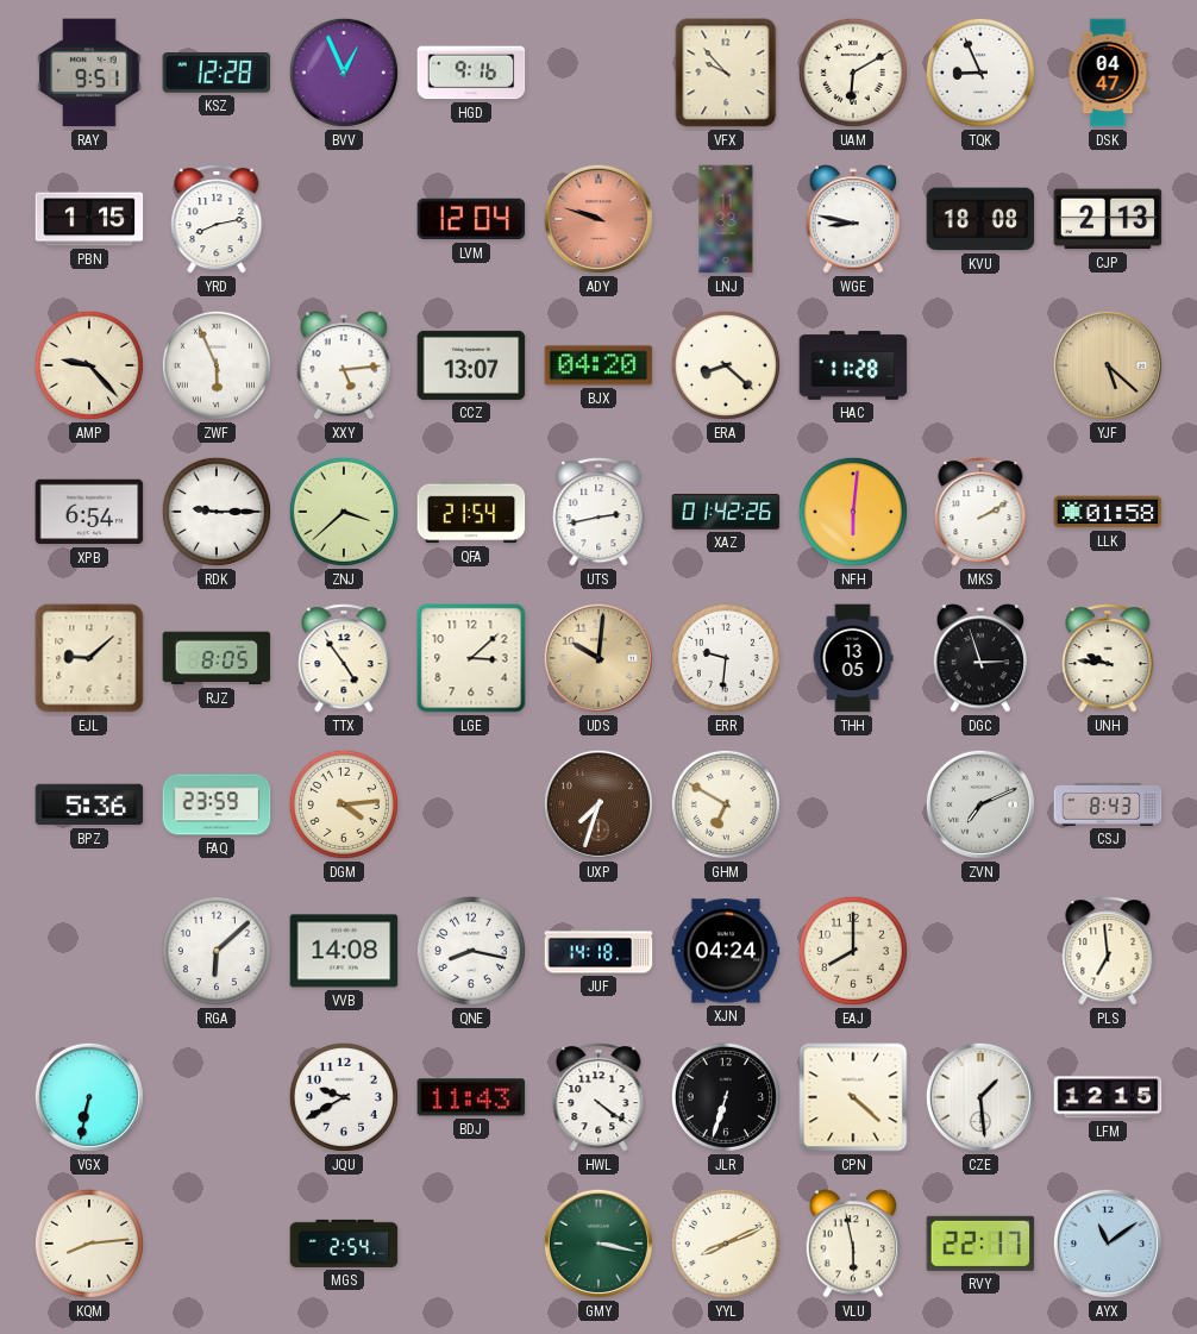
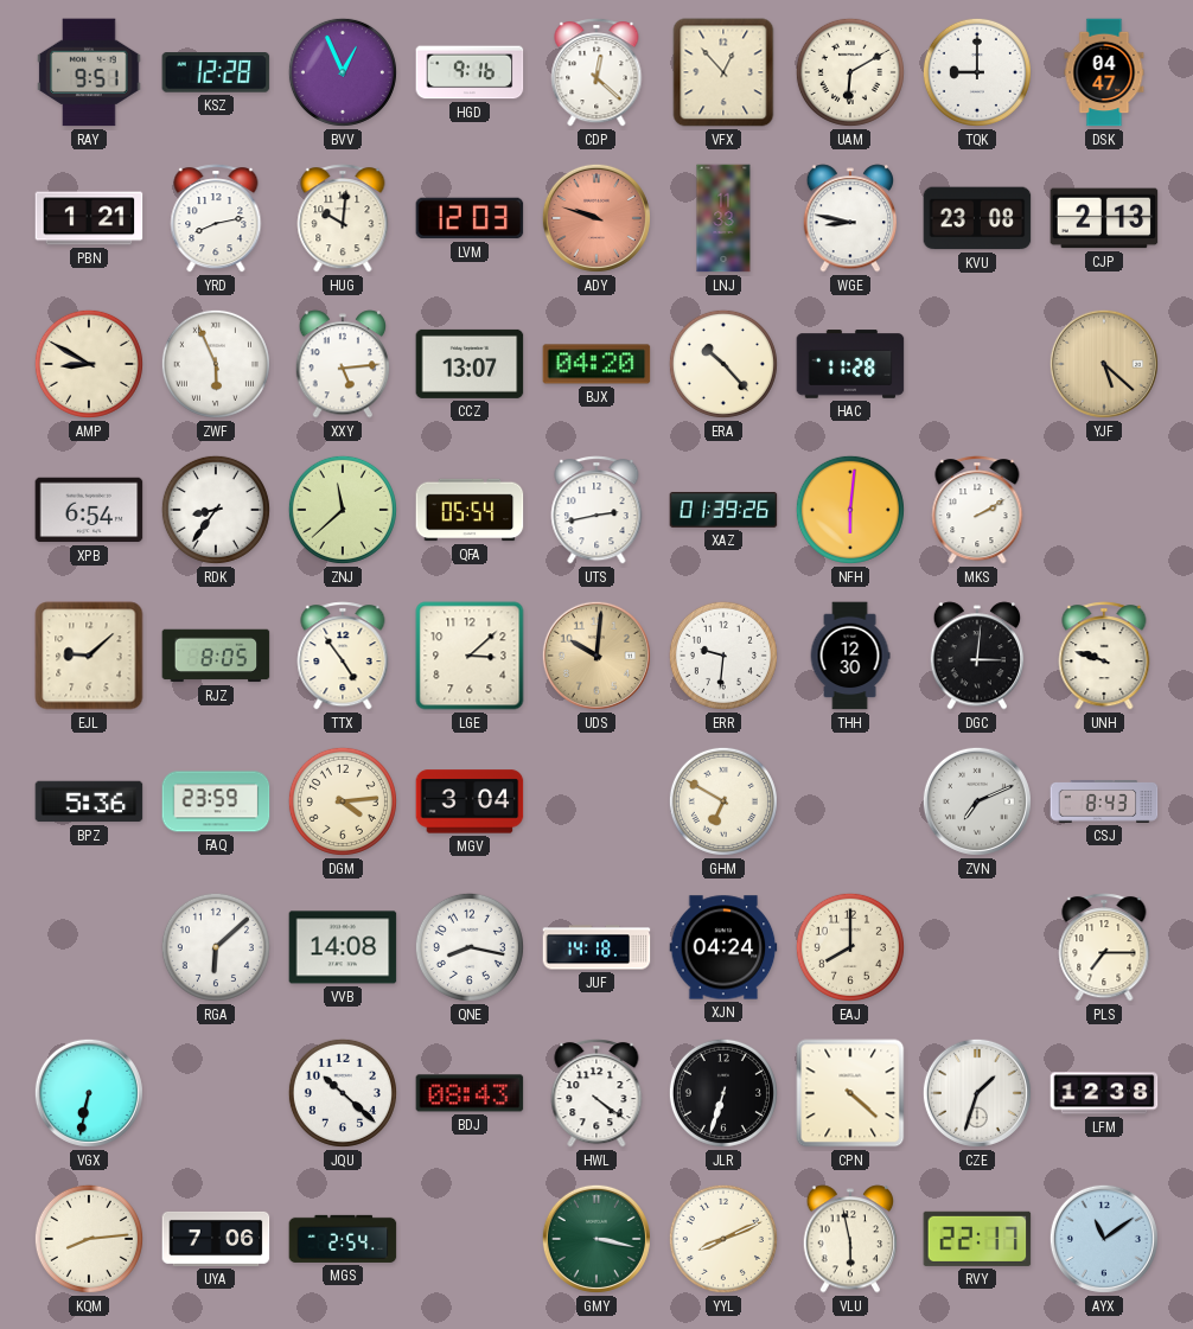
CDP: none -> 12:22
VFX: 9:53 -> 12:53
TQK: 8:56 -> 9:00
PBN: 1:15 -> 1:21
HUG: none -> 10:01
LVM: 12:04 -> 12:03
KVU: 18:08 -> 23:08
AMP: 9:23 -> 8:50
ERA: 8:22 -> 10:23
RDK: 9:15 -> 8:36
ZNJ: 3:38 -> 11:38
QFA: 21:54 -> 05:54
XAZ: 01:42 -> 01:39
LLK: 01:58 -> none
THH: 13:05 -> 12:30
DGC: 2:57 -> 3:01
UNH: 9:46 -> 9:48
MGV: none -> 3:04
UXP: 7:33 -> none
PLS: 6:59 -> 7:15
JQU: 9:40 -> 10:22
BDJ: 11:43 -> 08:43
CZE: 1:29 -> 1:33
LFM: 12:15 -> 12:38
UYA: none -> 7:06
